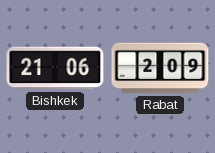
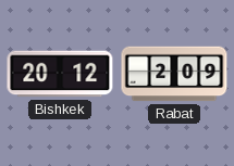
Bishkek: 21:06 -> 20:12
